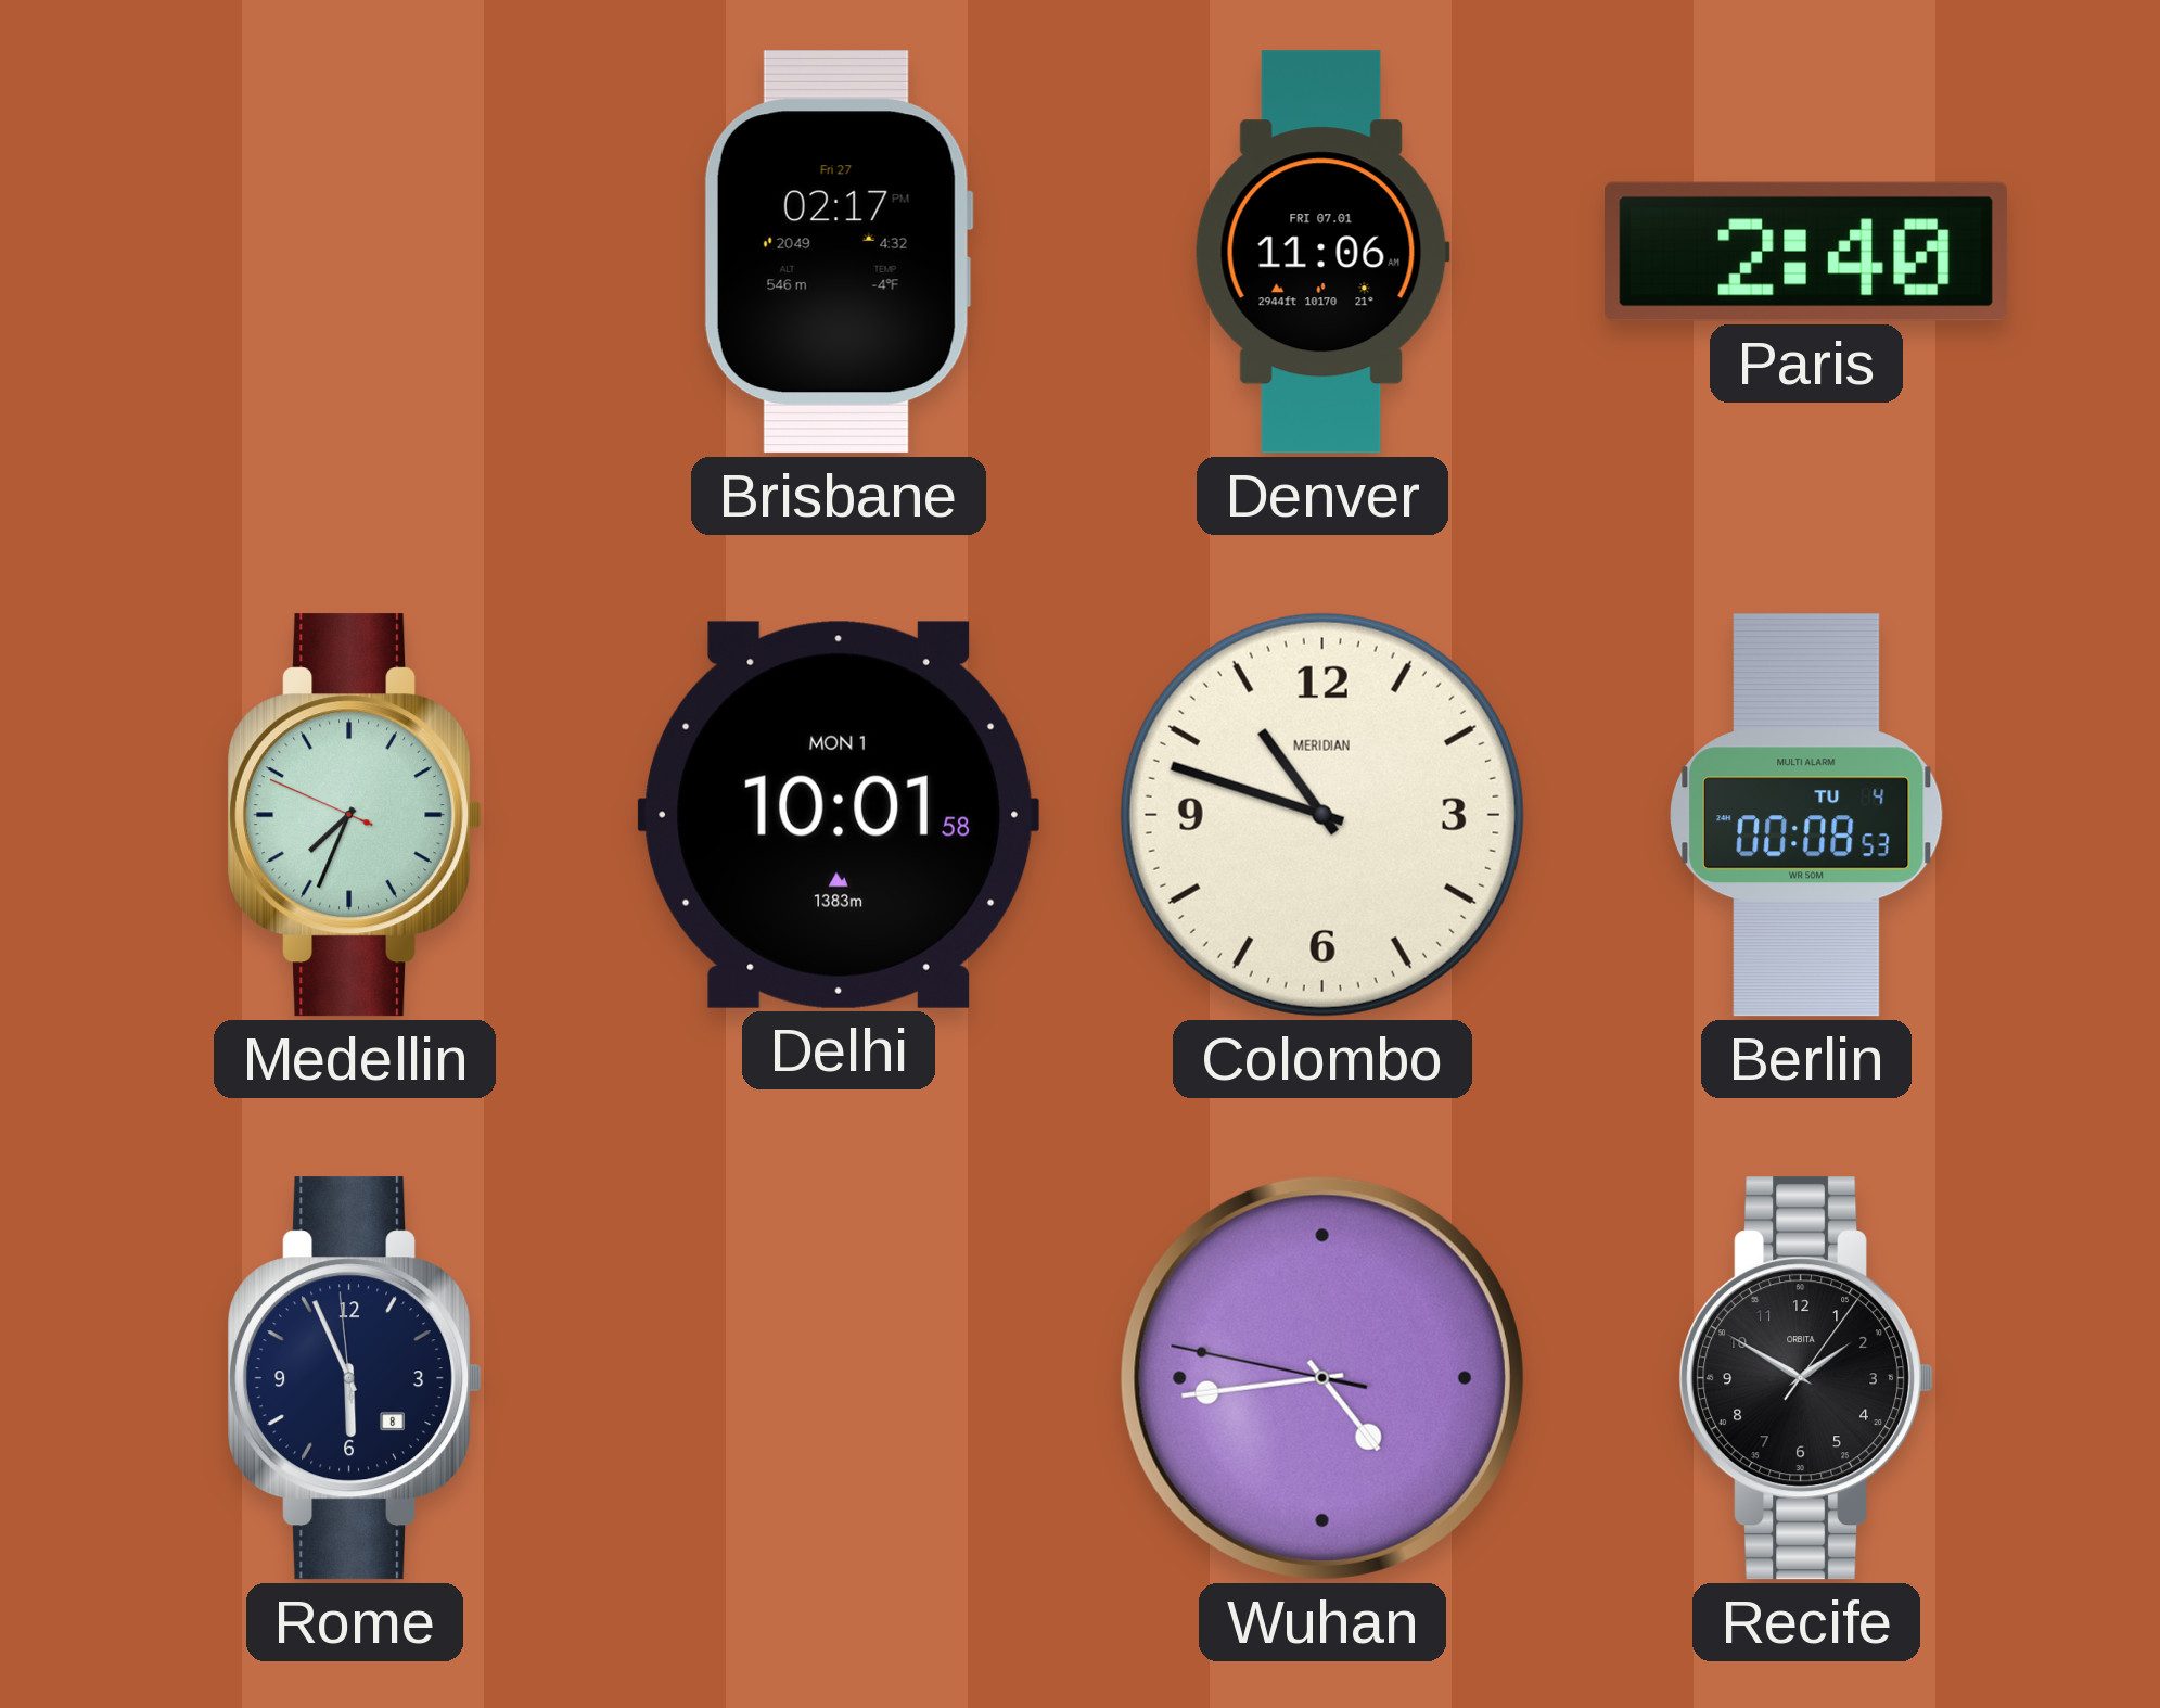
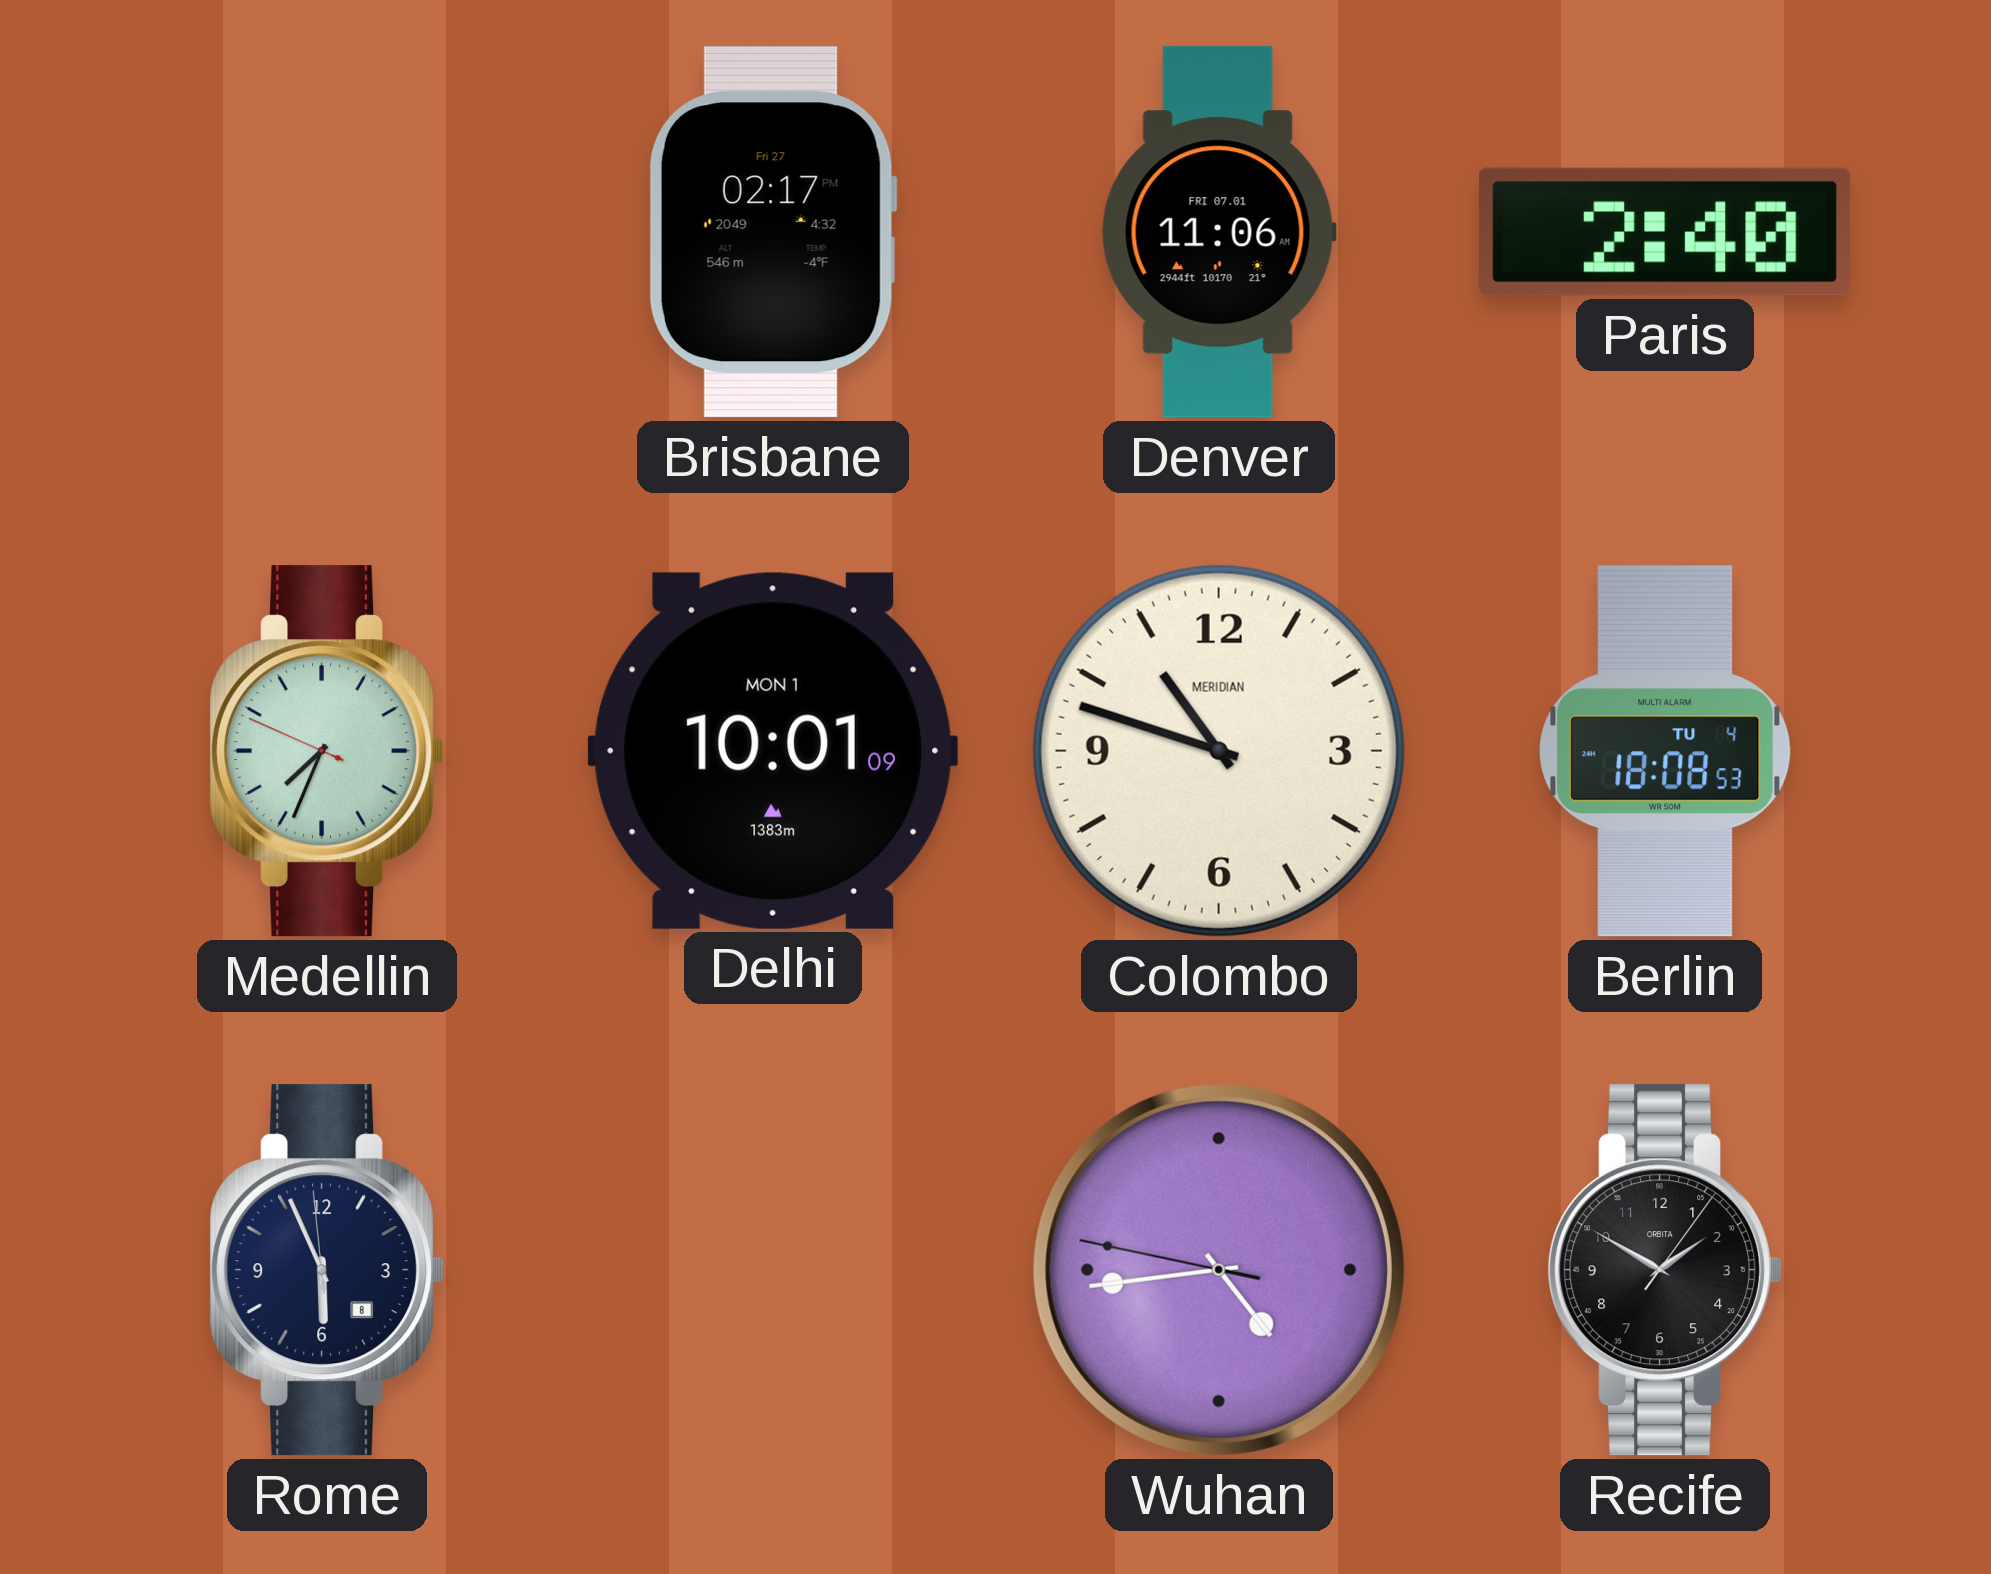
Delhi: 10:01:58 -> 10:01:09
Berlin: 00:08 -> 18:08
